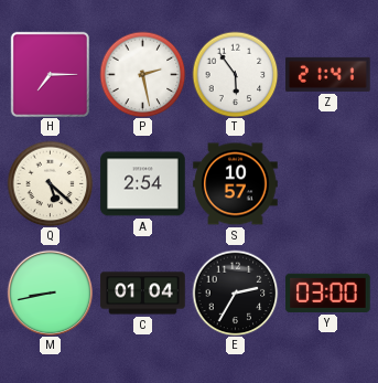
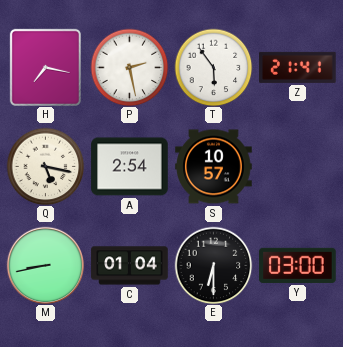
H: 7:15 -> 7:17
Q: 5:22 -> 5:17
E: 2:35 -> 6:30
